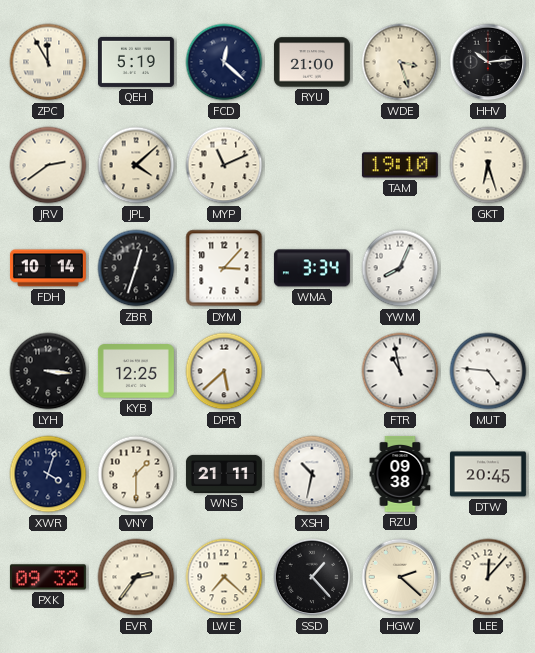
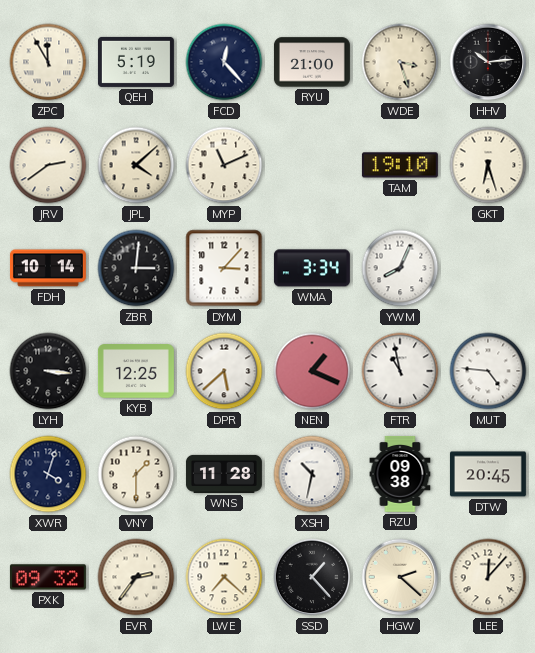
FCD: 12:22 -> 12:23
ZBR: 12:33 -> 3:01
NEN: none -> 1:19
WNS: 21:11 -> 11:28
